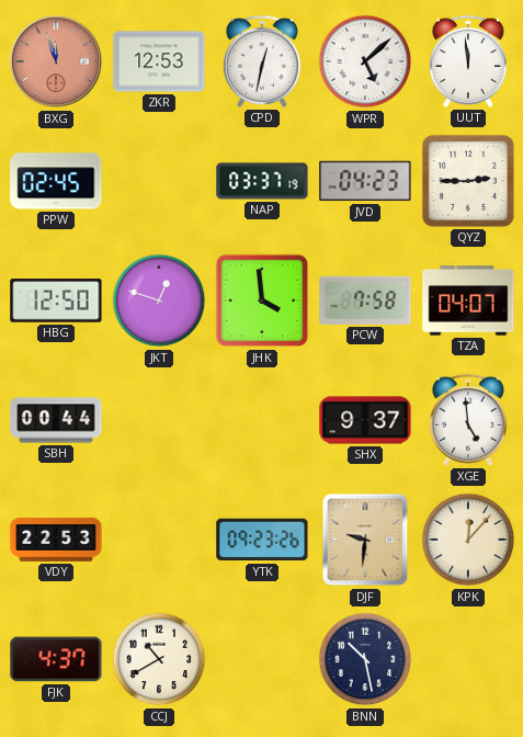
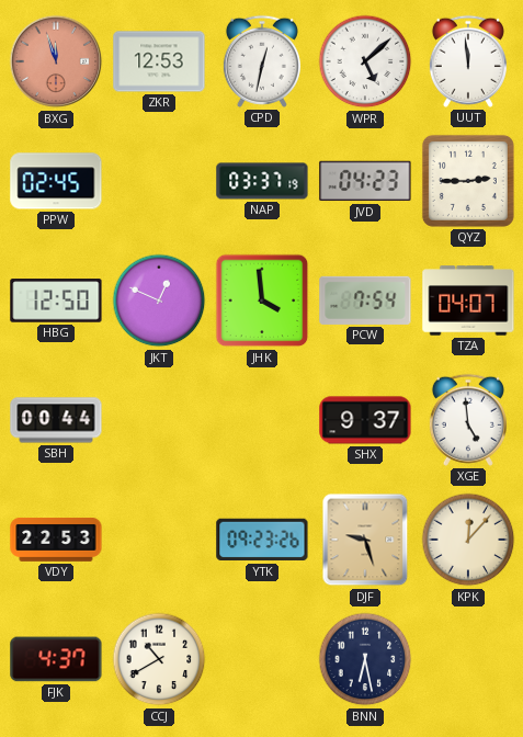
JKT: 12:48 -> 12:49
PCW: 7:58 -> 7:54
DJF: 9:31 -> 9:27
BNN: 10:28 -> 6:28
